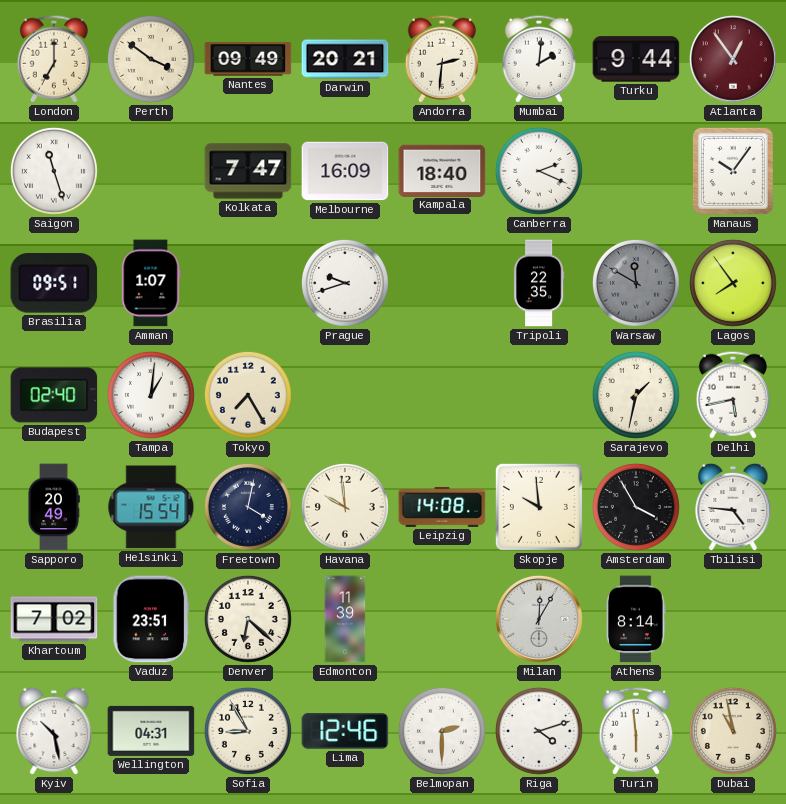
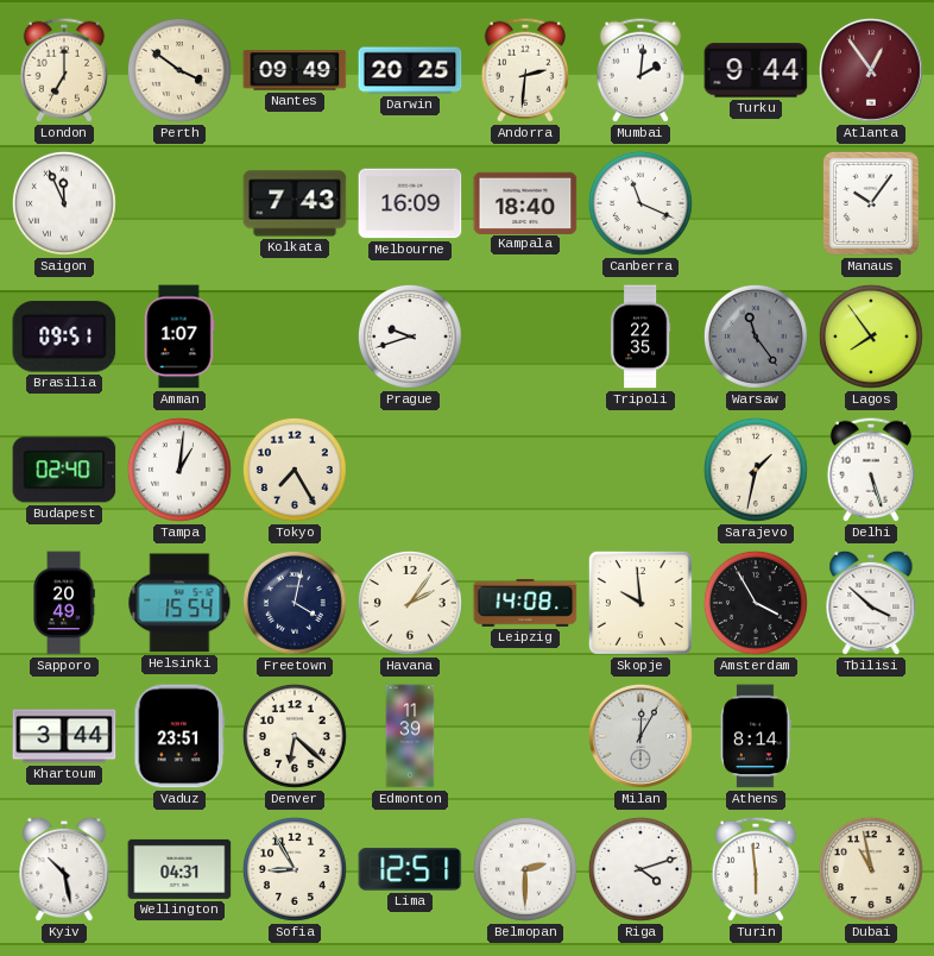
Darwin: 20:21 -> 20:25
Saigon: 11:27 -> 11:56
Kolkata: 7:47 -> 7:43
Canberra: 2:19 -> 11:19
Warsaw: 11:50 -> 11:24
Delhi: 5:43 -> 5:27
Havana: 9:59 -> 2:06
Tbilisi: 4:46 -> 3:52
Khartoum: 7:02 -> 3:44
Lima: 12:46 -> 12:51
